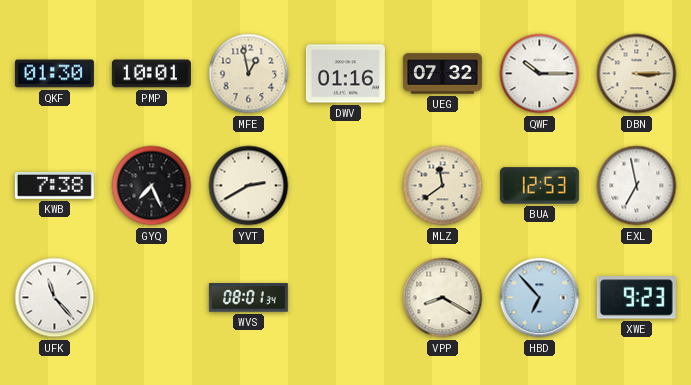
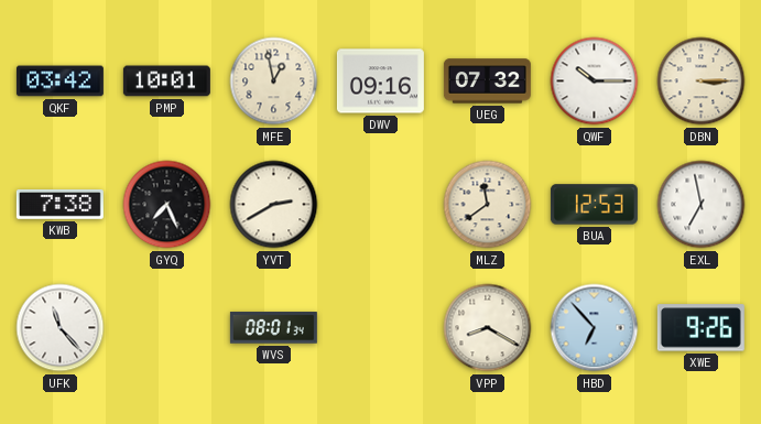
QKF: 01:30 -> 03:42
DWV: 01:16 -> 09:16
XWE: 9:23 -> 9:26
